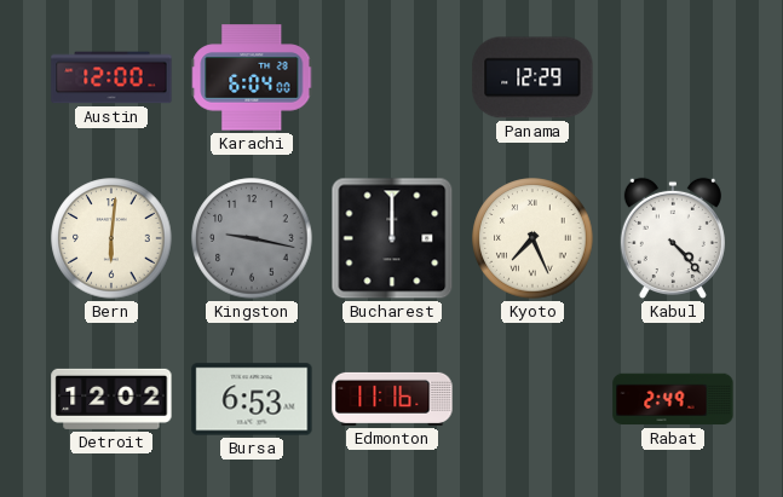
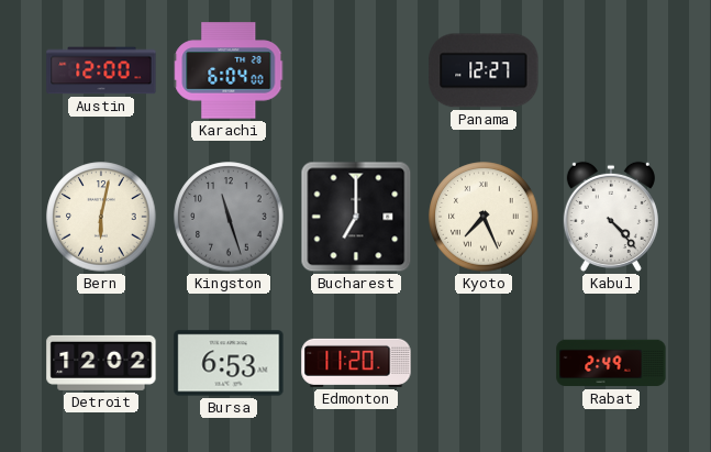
Panama: 12:29 -> 12:27
Bern: 6:01 -> 6:02
Kingston: 9:17 -> 11:27
Bucharest: 12:00 -> 7:00
Edmonton: 11:16 -> 11:20
